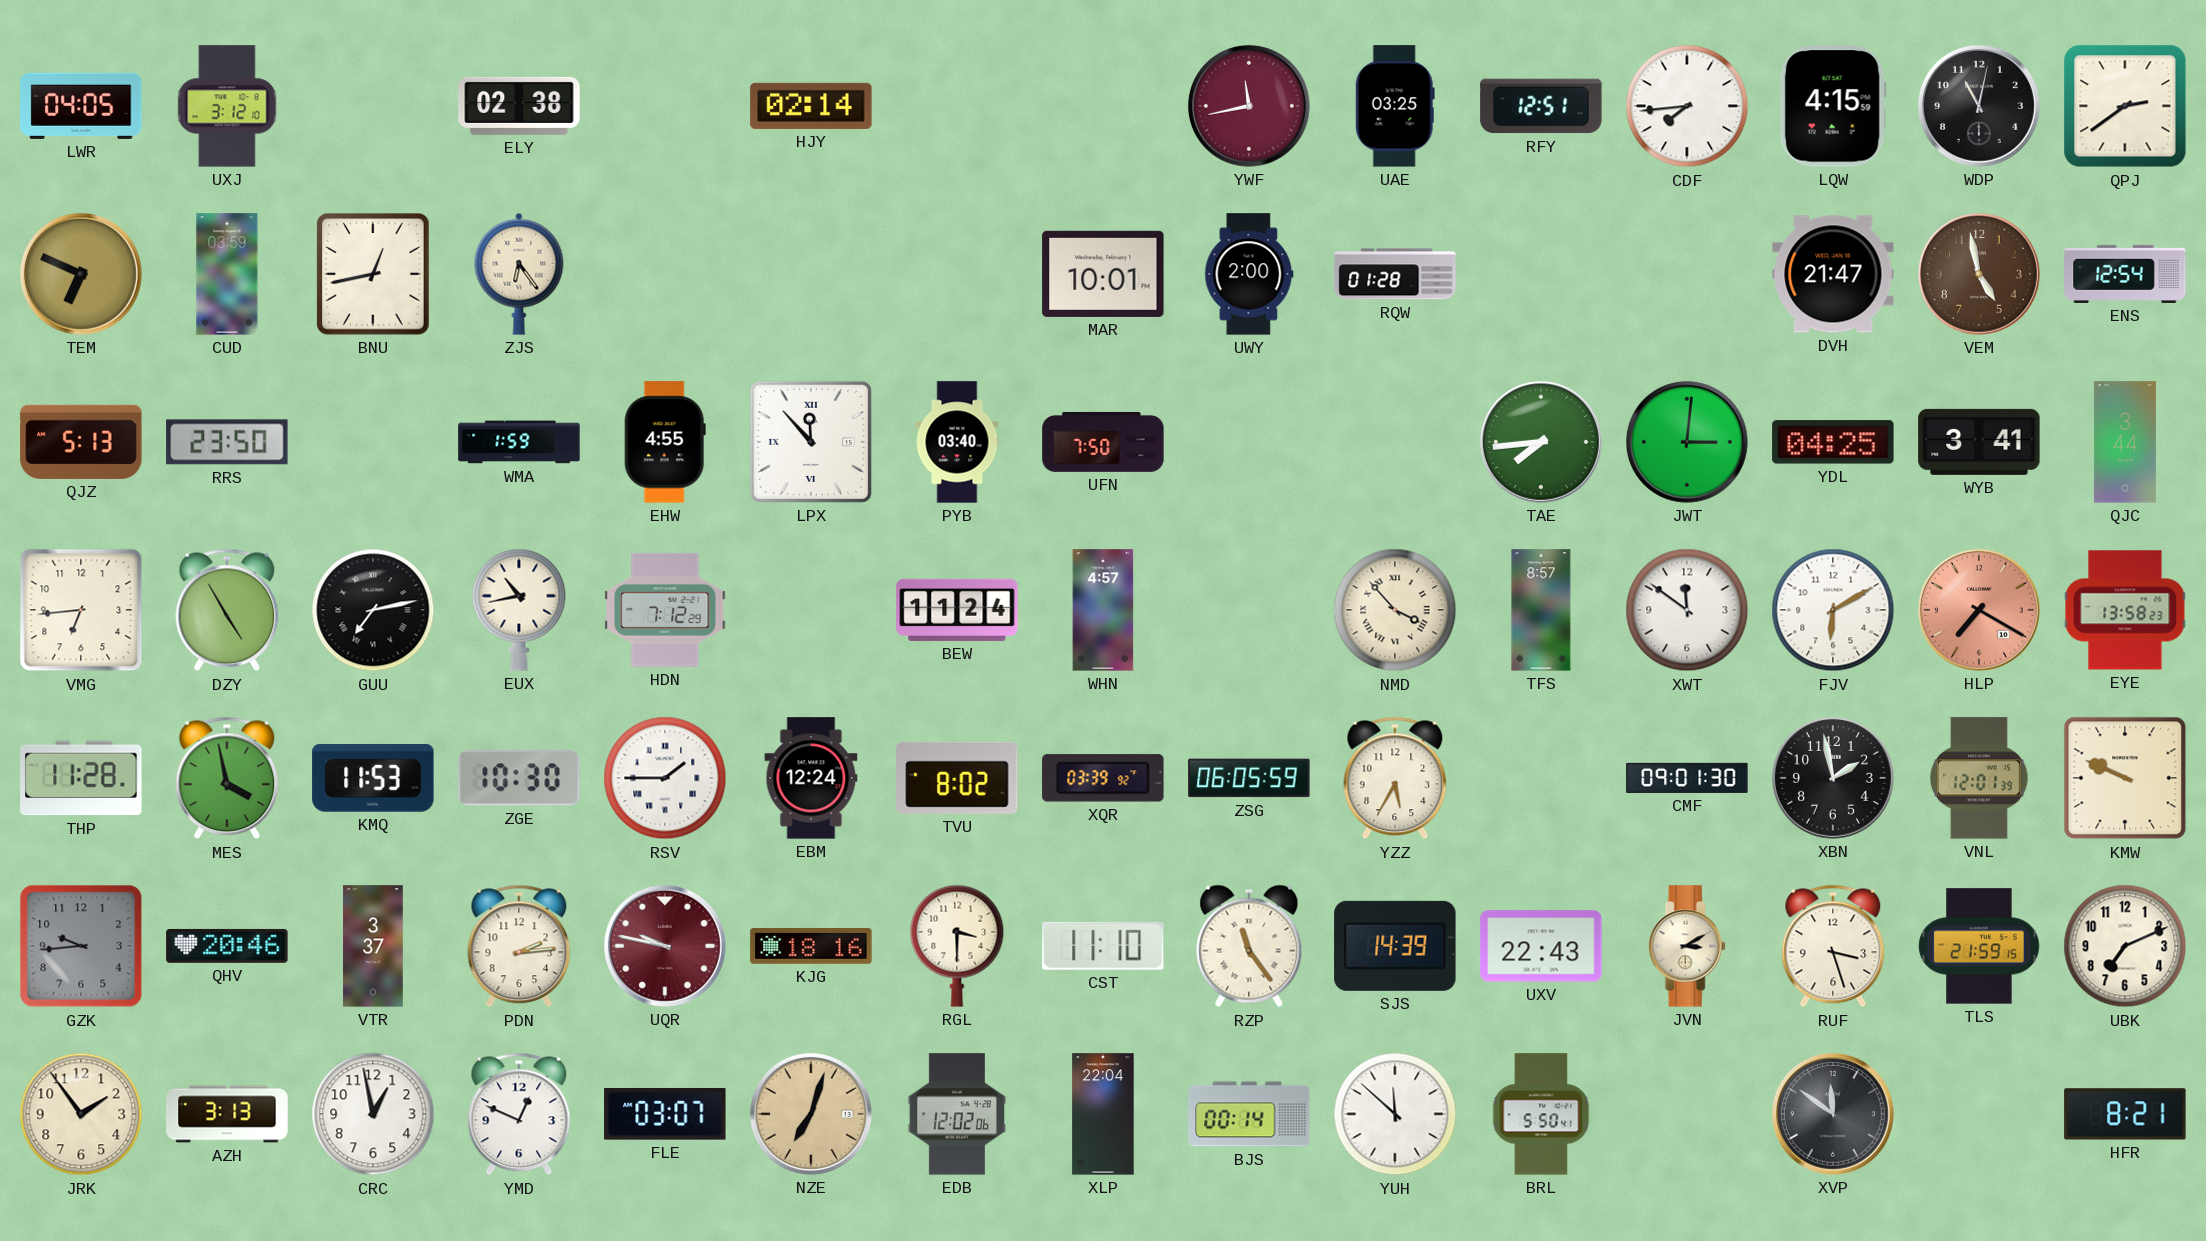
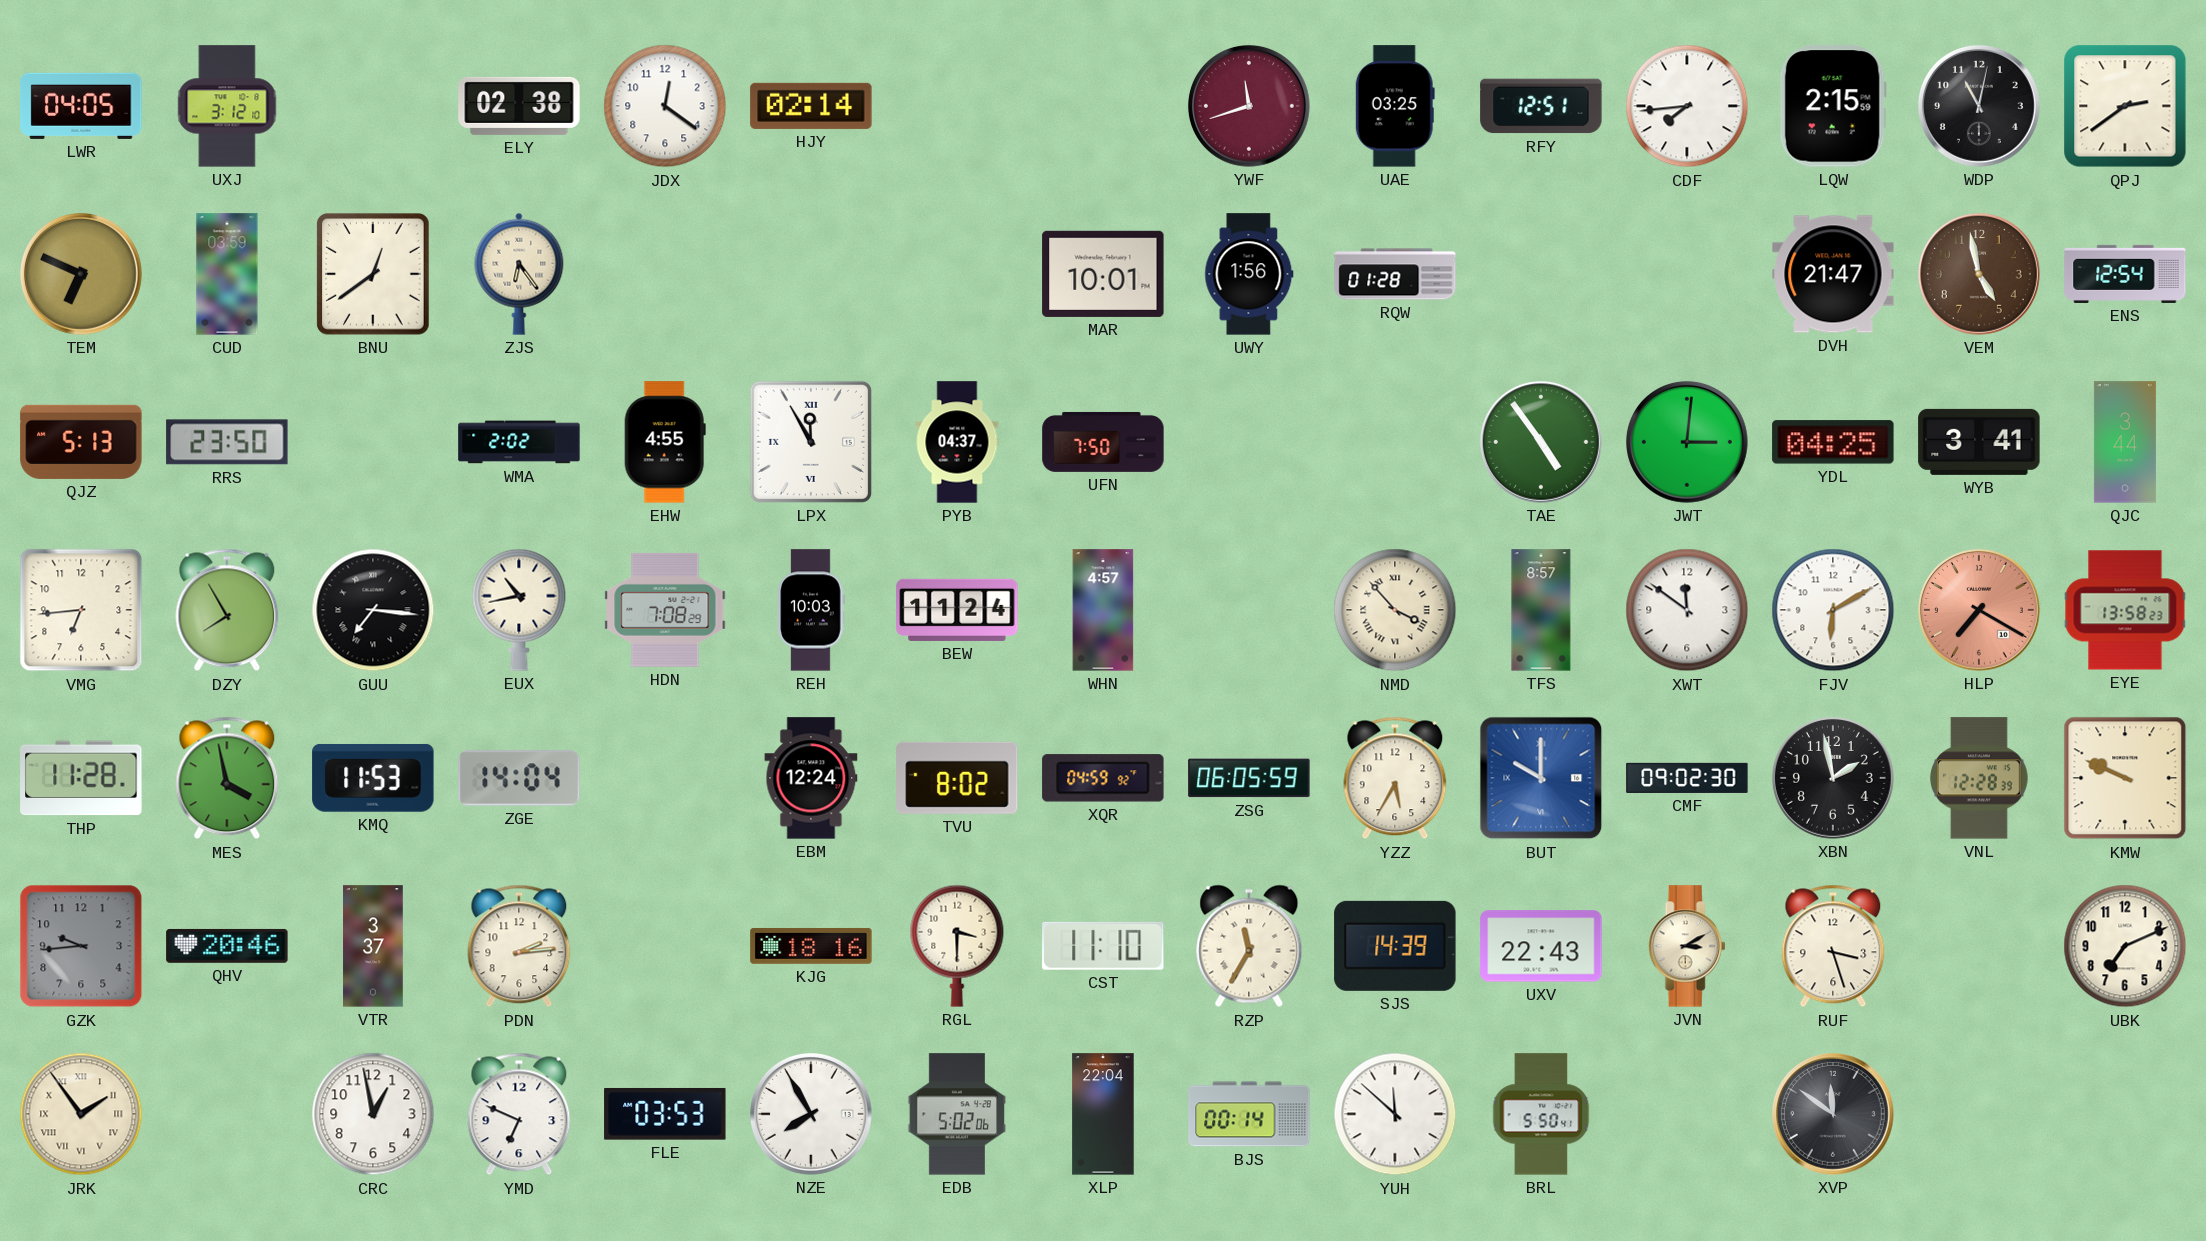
JDX: none -> 12:21
YWF: 11:43 -> 11:42
LQW: 4:15 -> 2:15
BNU: 12:43 -> 12:39
UWY: 2:00 -> 1:56
WMA: 1:59 -> 2:02
LPX: 11:53 -> 11:55
PYB: 03:40 -> 04:37
TAE: 7:44 -> 4:54
DZY: 4:55 -> 7:55
GUU: 7:13 -> 7:16
HDN: 7:12 -> 7:08
REH: none -> 10:03
ZGE: 10:30 -> 14:04
RSV: 1:45 -> none
XQR: 03:39 -> 04:59
BUT: none -> 10:00
CMF: 09:01 -> 09:02
VNL: 12:01 -> 12:28
UQR: 9:47 -> none
RZP: 11:24 -> 11:35
TLS: 21:59 -> none
JRK numerals: Arabic -> Roman
AZH: 3:13 -> none
YMD: 12:49 -> 6:49
FLE: 03:07 -> 03:53
NZE: 7:03 -> 7:55
NZE dial: champagne -> white
EDB: 12:02 -> 5:02
HFR: 8:21 -> none
